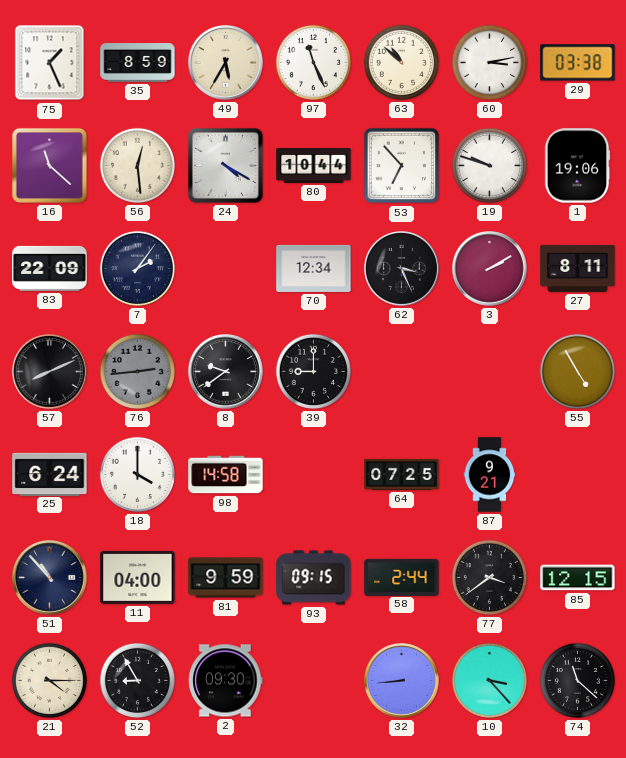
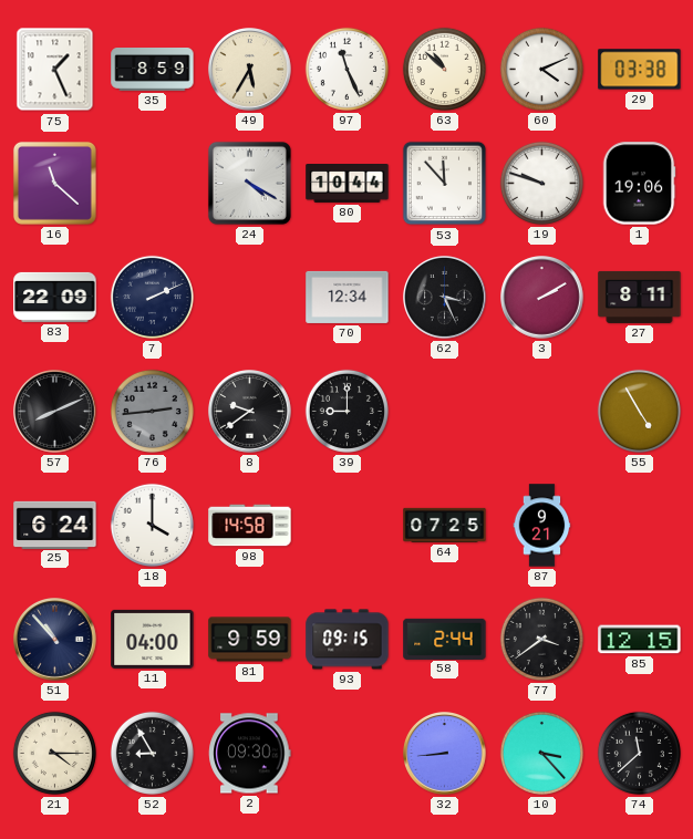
60: 3:13 -> 4:11
56: 12:29 -> none
53: 6:53 -> 11:53
7: 2:06 -> 2:11
74: 11:22 -> 11:38
